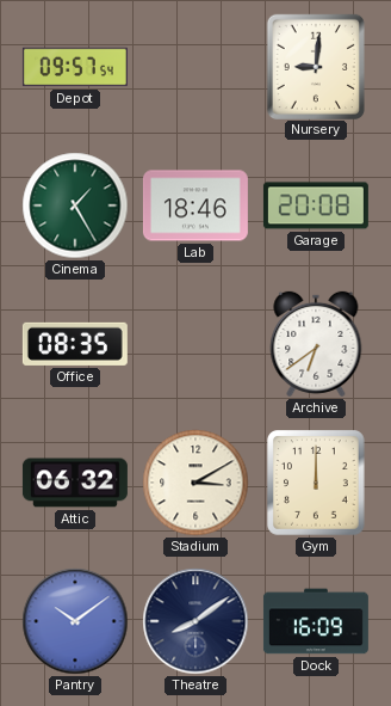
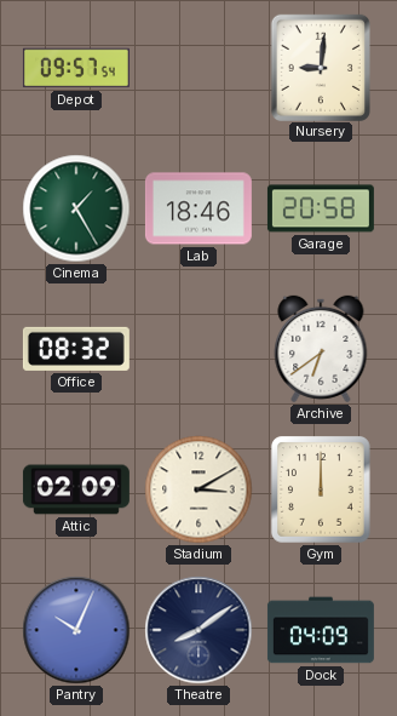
Garage: 20:08 -> 20:58
Office: 08:35 -> 08:32
Attic: 06:32 -> 02:09
Pantry: 10:09 -> 10:04
Dock: 16:09 -> 04:09
